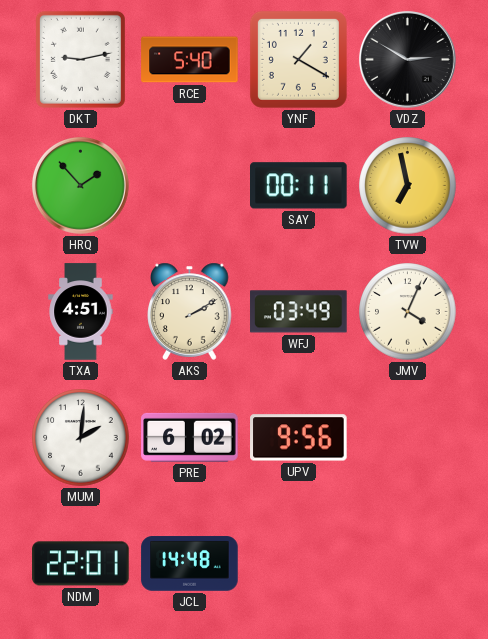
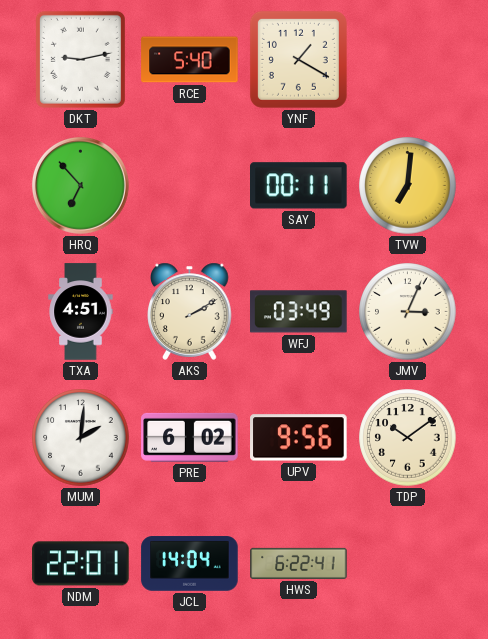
VDZ: 2:50 -> none
HRQ: 1:53 -> 6:53
TVW: 6:58 -> 7:01
JMV: 4:04 -> 3:04
TDP: none -> 10:09
JCL: 14:48 -> 14:04
HWS: none -> 6:22
